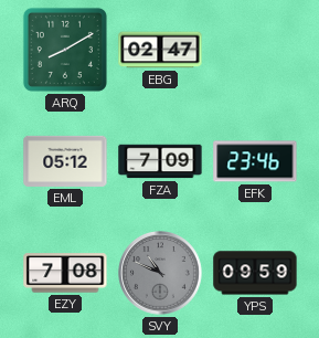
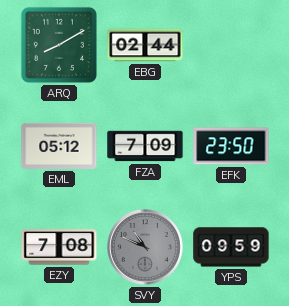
EBG: 02:47 -> 02:44
EFK: 23:46 -> 23:50
